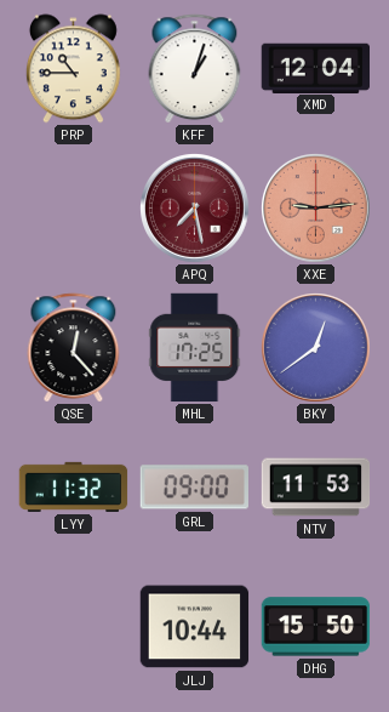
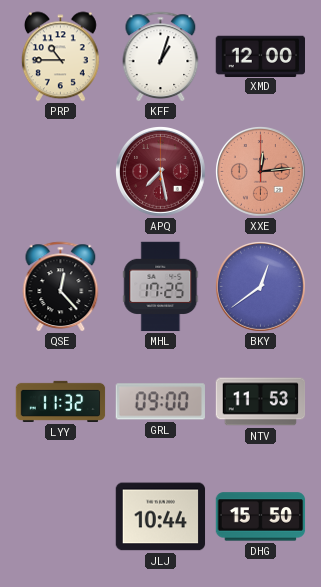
XMD: 12:04 -> 12:00
XXE: 9:14 -> 12:14
